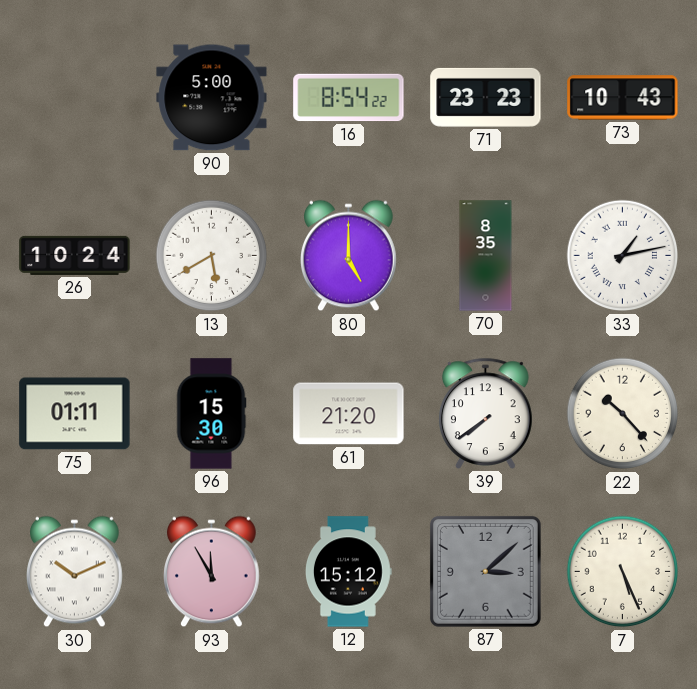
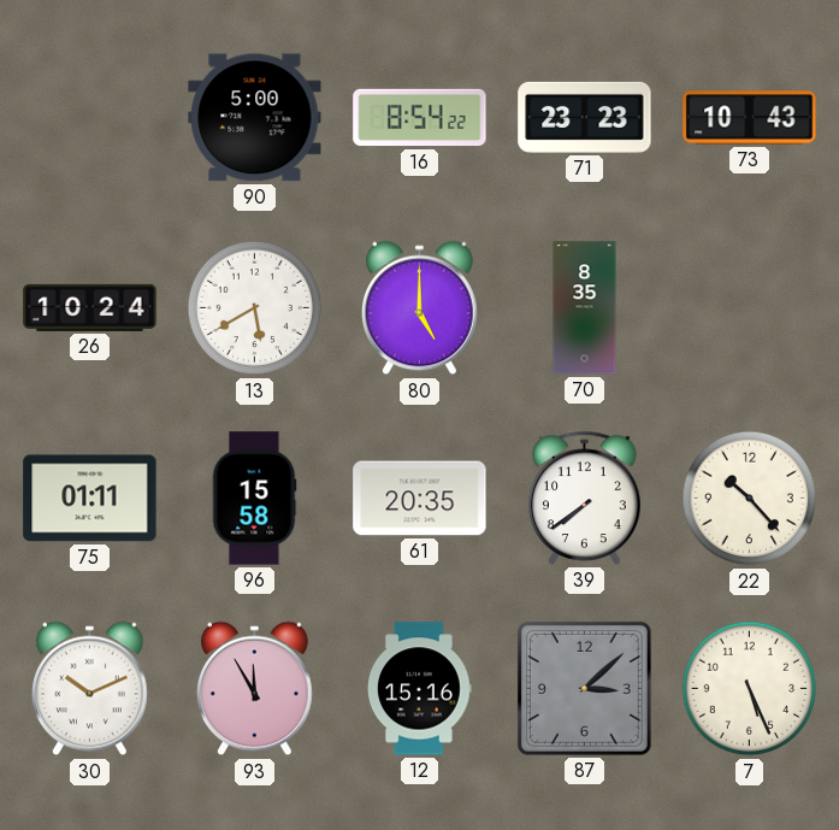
33: 1:13 -> none
96: 15:30 -> 15:58
61: 21:20 -> 20:35
12: 15:12 -> 15:16
